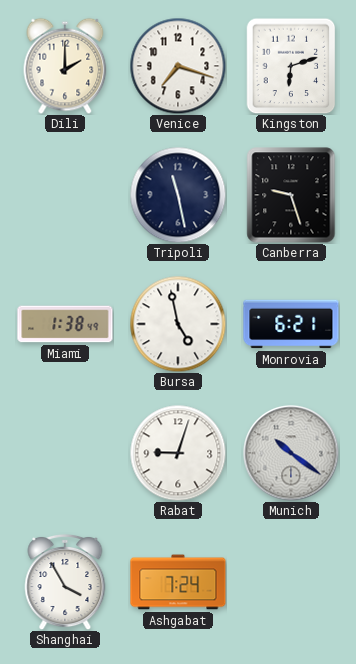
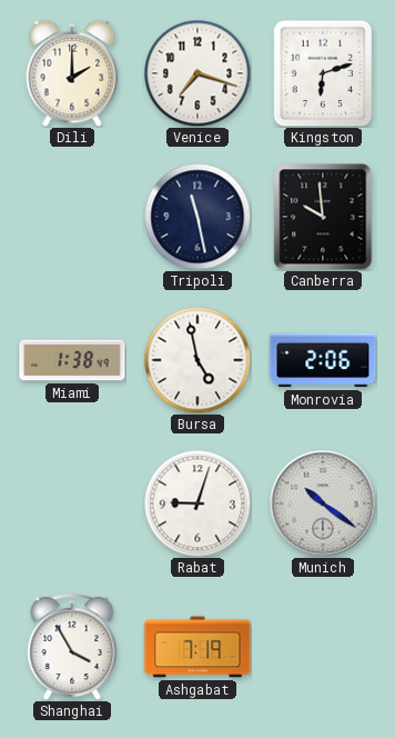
Canberra: 9:27 -> 9:59
Monrovia: 6:21 -> 2:06
Ashgabat: 7:24 -> 7:19
